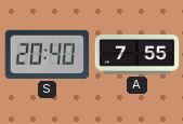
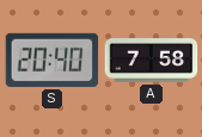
A: 7:55 -> 7:58
